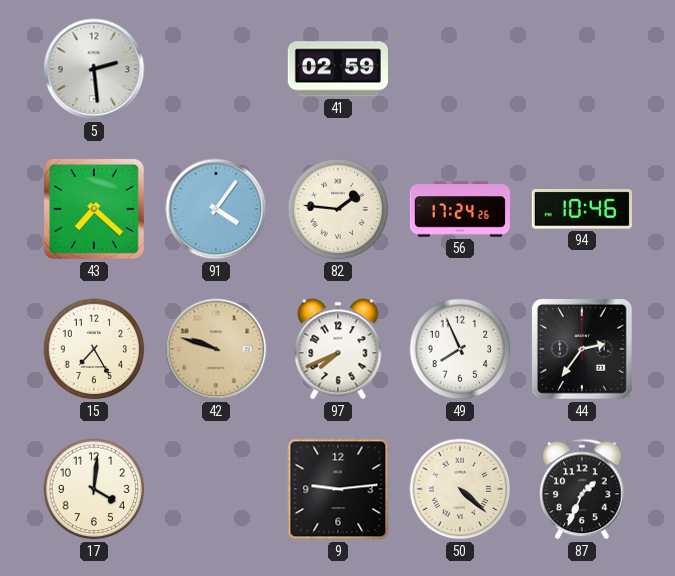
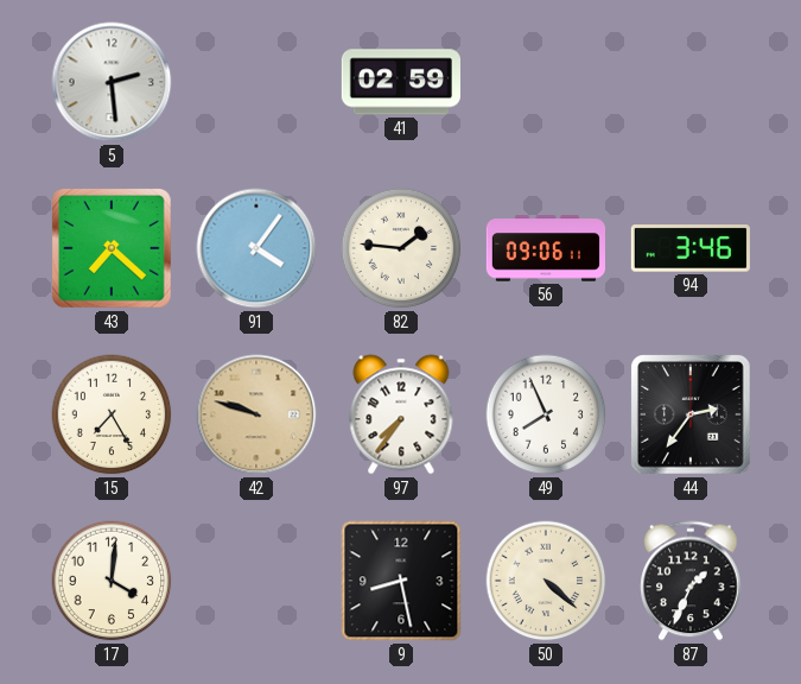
56: 17:24 -> 09:06
94: 10:46 -> 3:46
97: 7:41 -> 7:36
9: 9:14 -> 8:28
